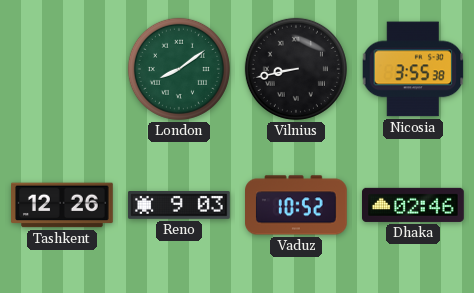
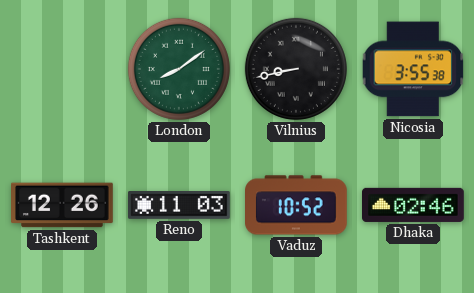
Reno: 9:03 -> 11:03
